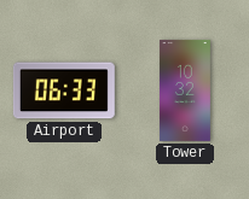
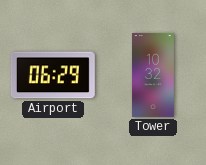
Airport: 06:33 -> 06:29
